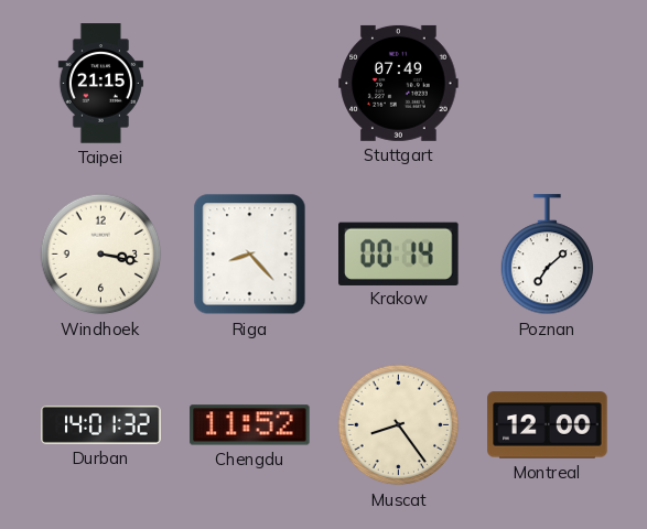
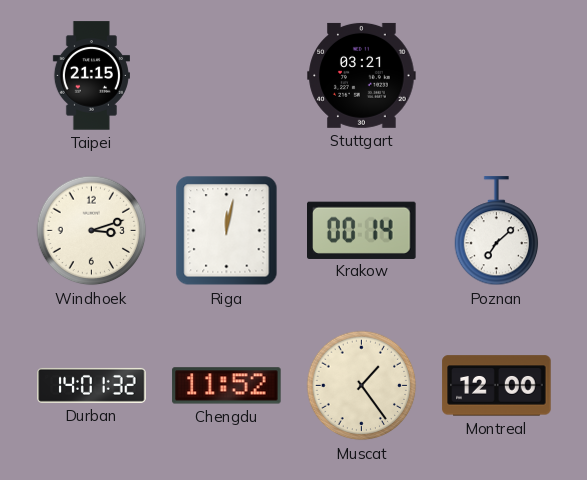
Stuttgart: 07:49 -> 03:21
Windhoek: 3:17 -> 3:12
Riga: 8:23 -> 12:02
Muscat: 8:24 -> 1:24
